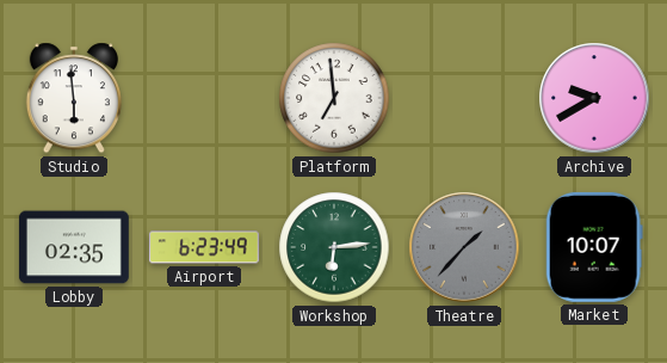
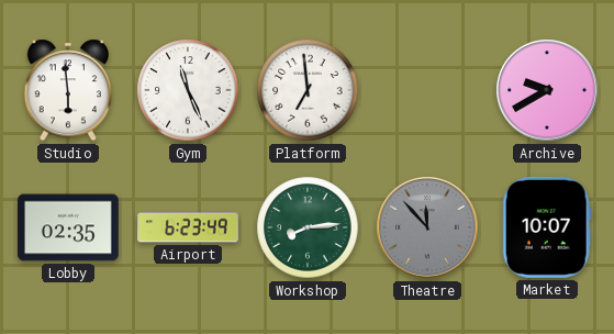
Gym: none -> 11:26
Workshop: 6:14 -> 8:14
Theatre: 1:37 -> 11:53
